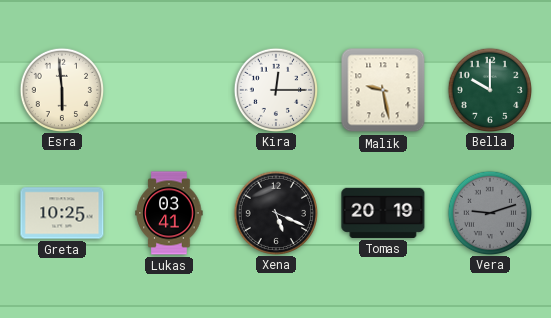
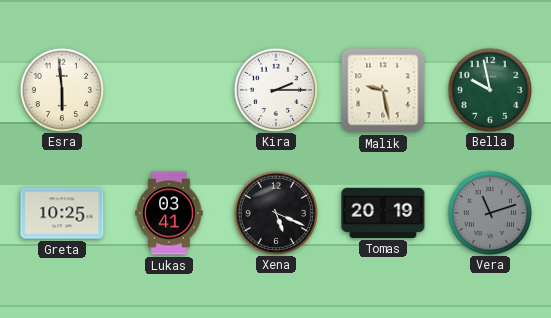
Kira: 12:15 -> 2:15
Bella: 10:00 -> 9:58
Vera: 9:12 -> 11:12
